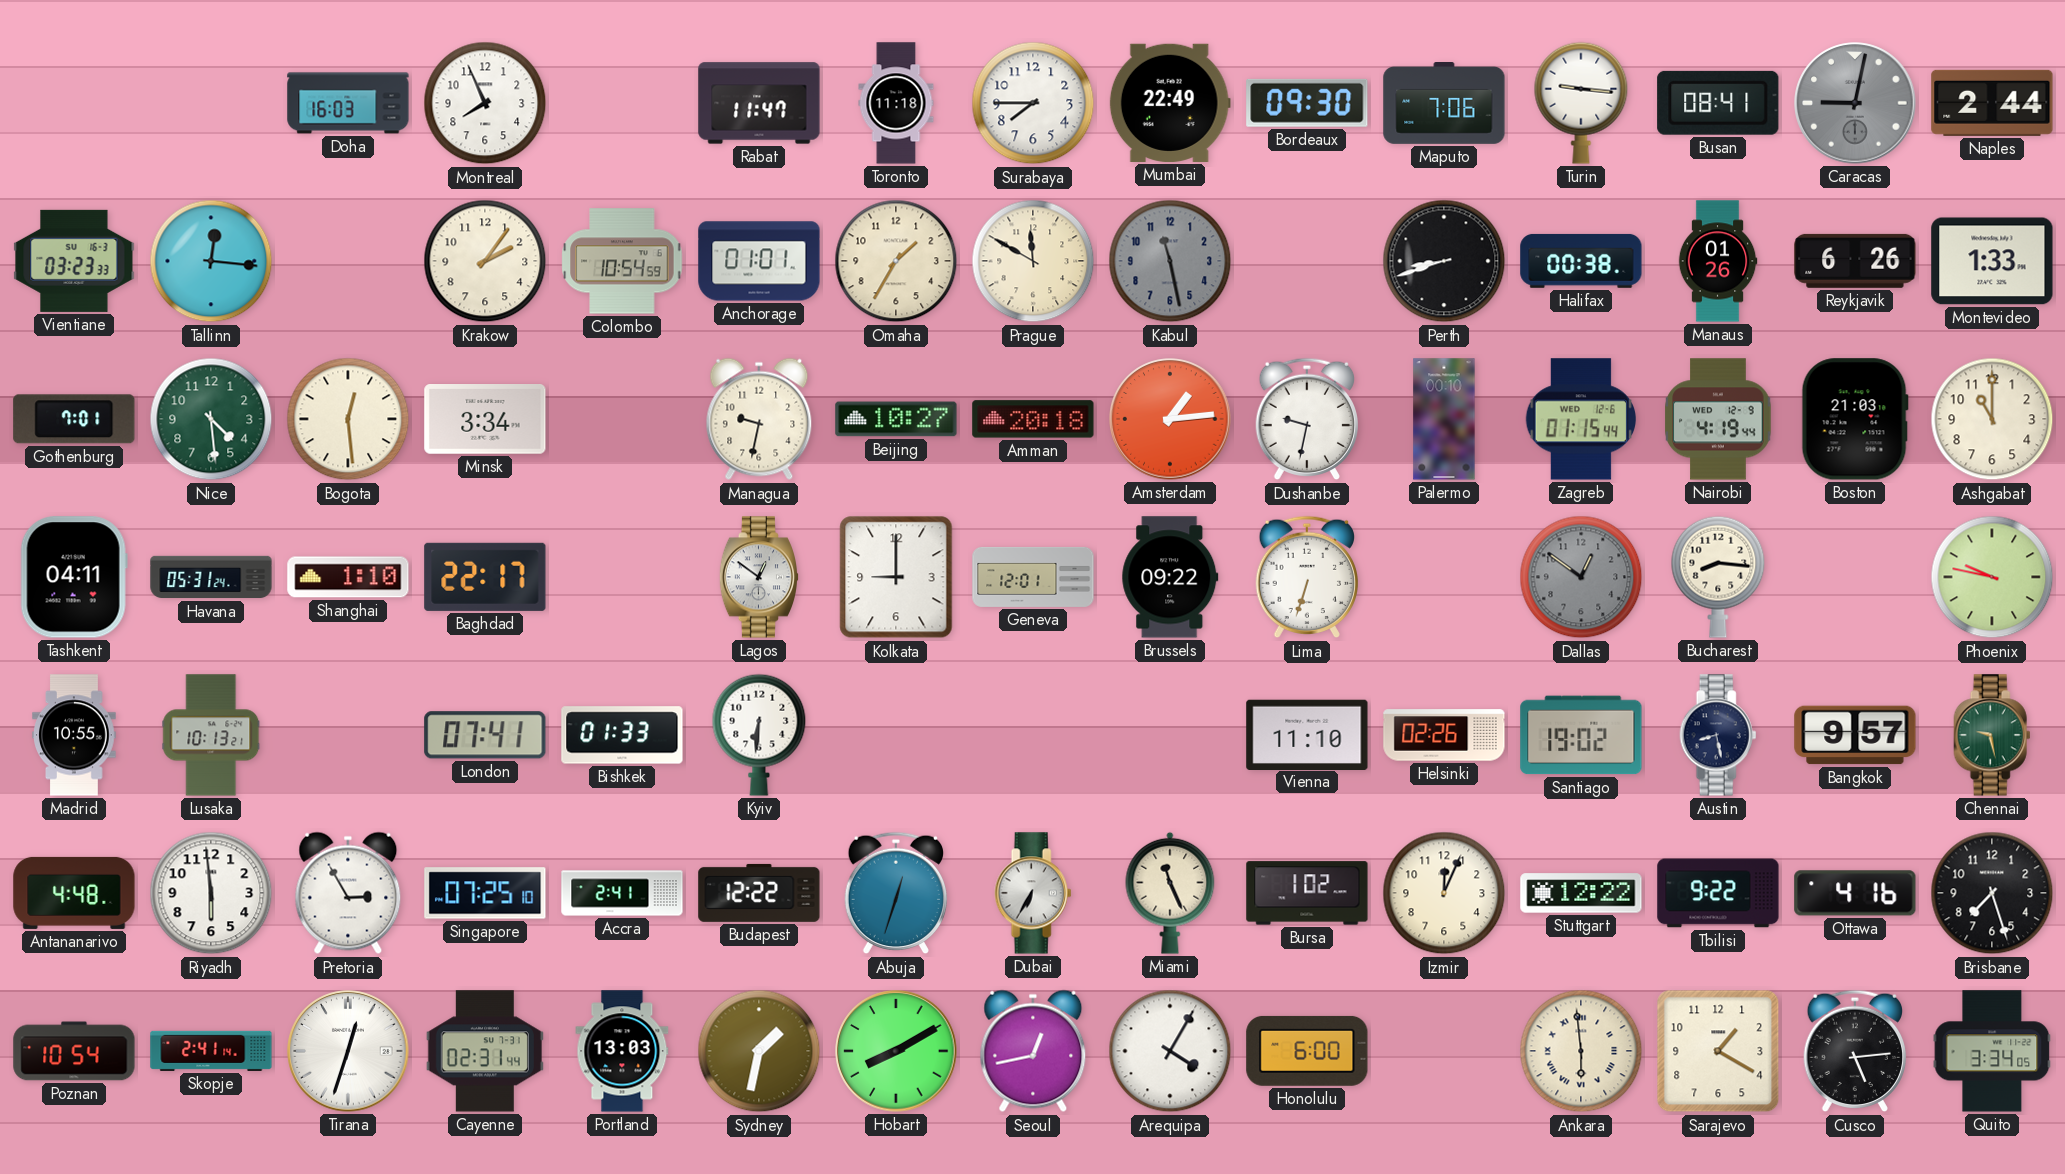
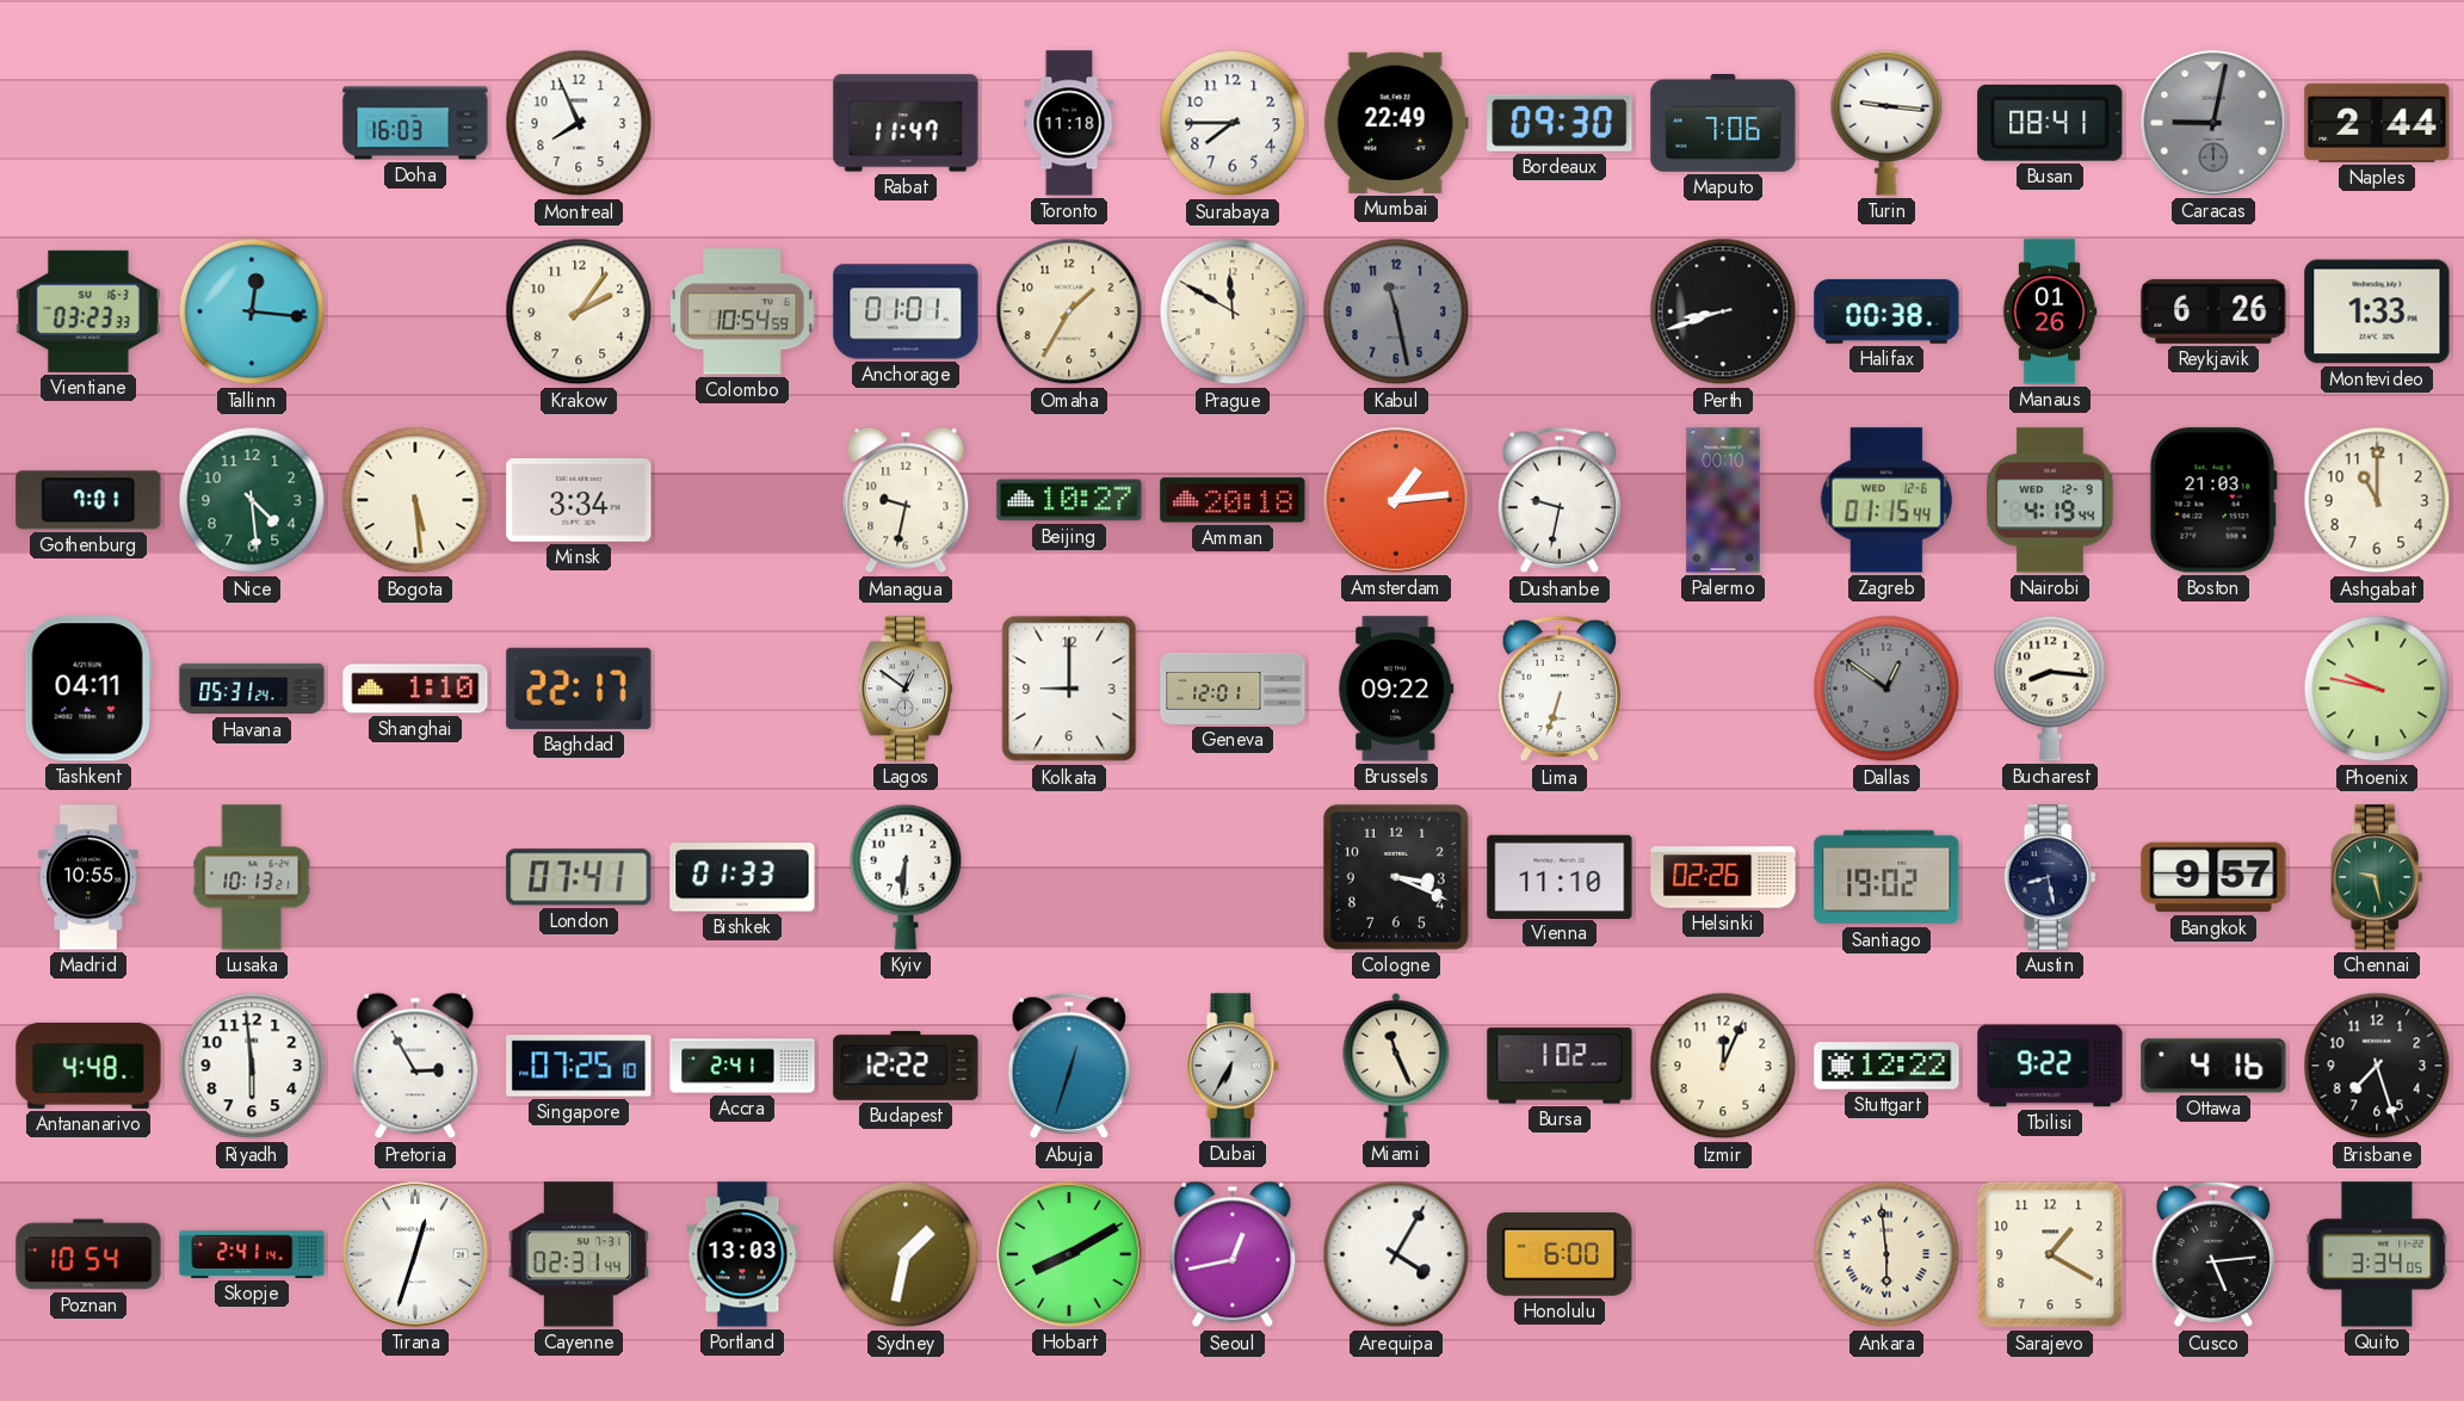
Bogota: 12:29 -> 5:29
Cologne: none -> 3:19
